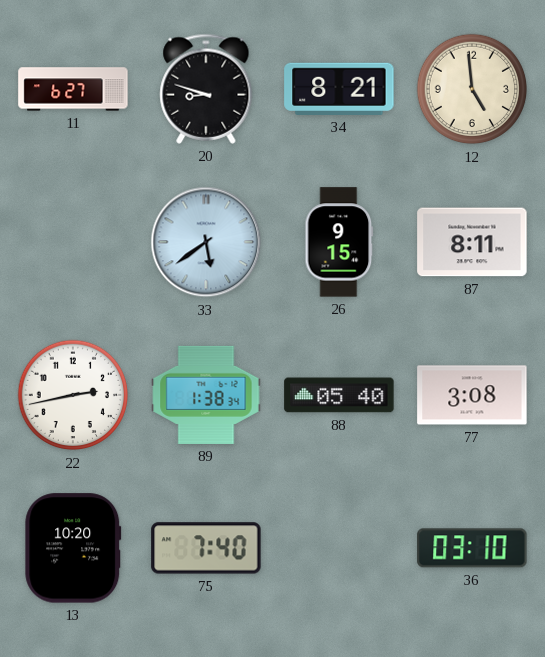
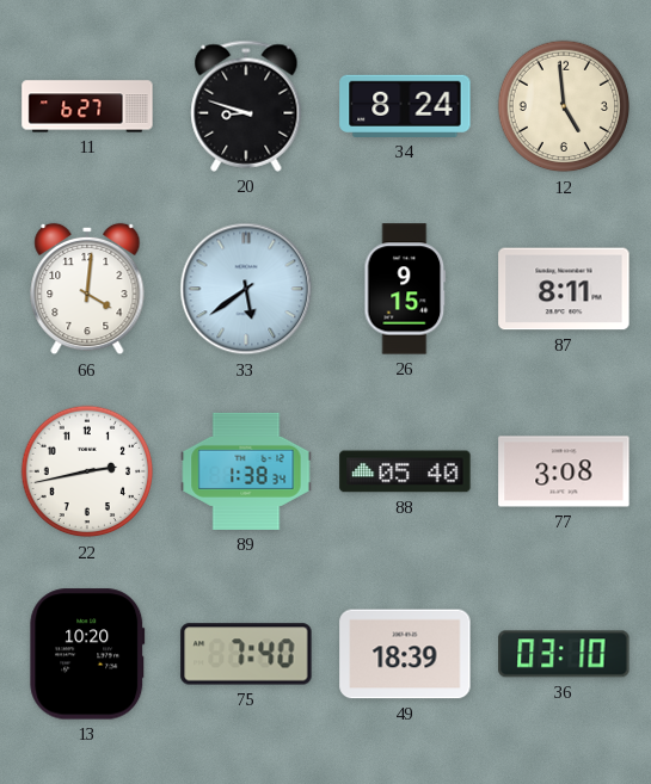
34: 8:21 -> 8:24
66: none -> 4:01
49: none -> 18:39
